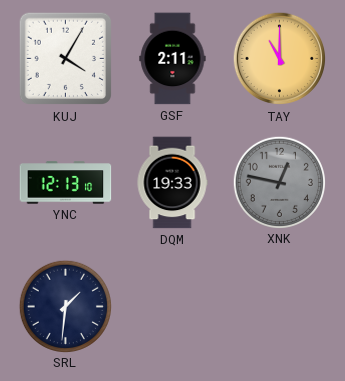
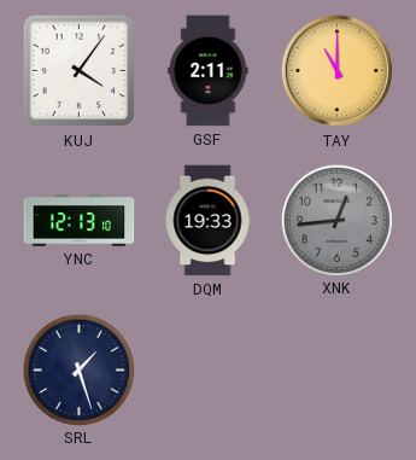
KUJ: 4:05 -> 4:06
XNK: 12:47 -> 12:44
SRL: 1:31 -> 1:27
